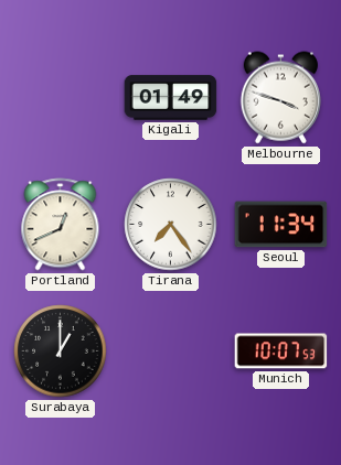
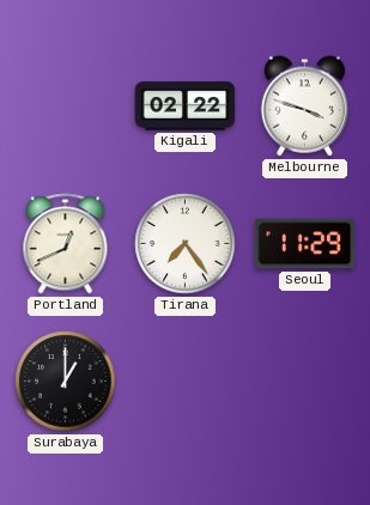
Kigali: 01:49 -> 02:22
Seoul: 11:34 -> 11:29
Munich: 10:07 -> none
